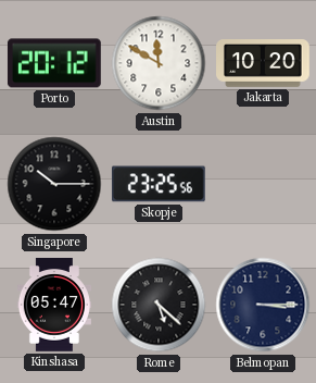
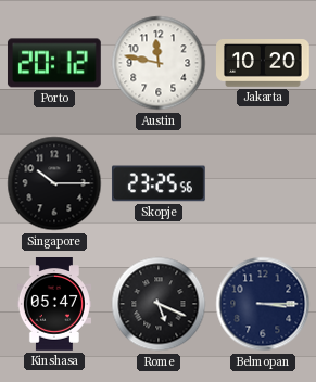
Austin: 11:50 -> 11:47
Rome: 5:22 -> 5:19
